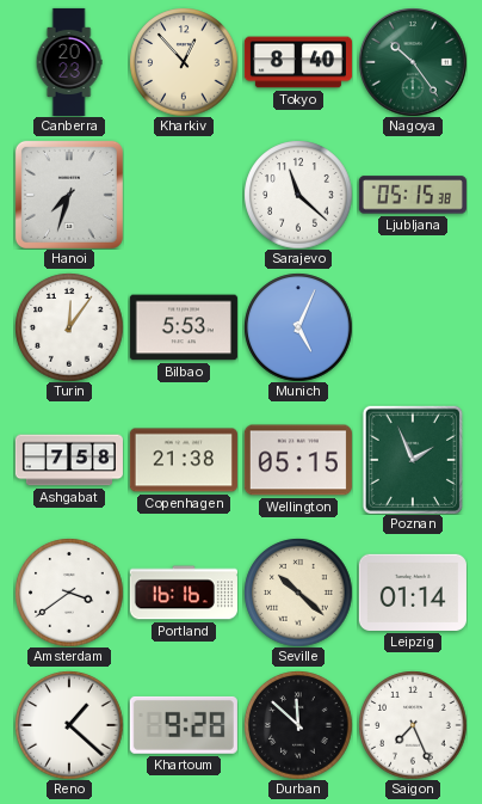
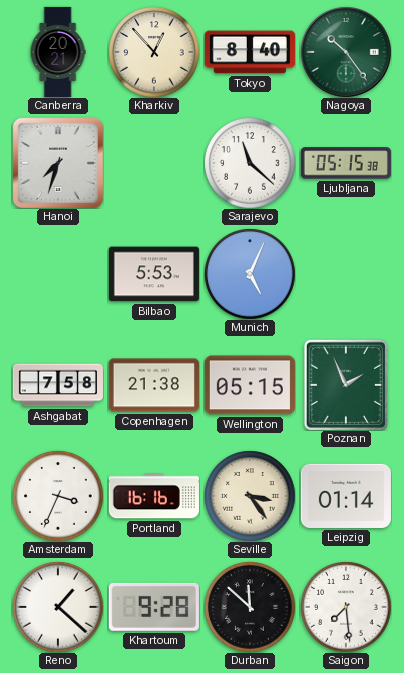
Canberra: 20:23 -> 20:21
Turin: 12:06 -> none
Amsterdam: 3:39 -> 3:34
Seville: 10:22 -> 3:24
Saigon: 7:26 -> 7:29
